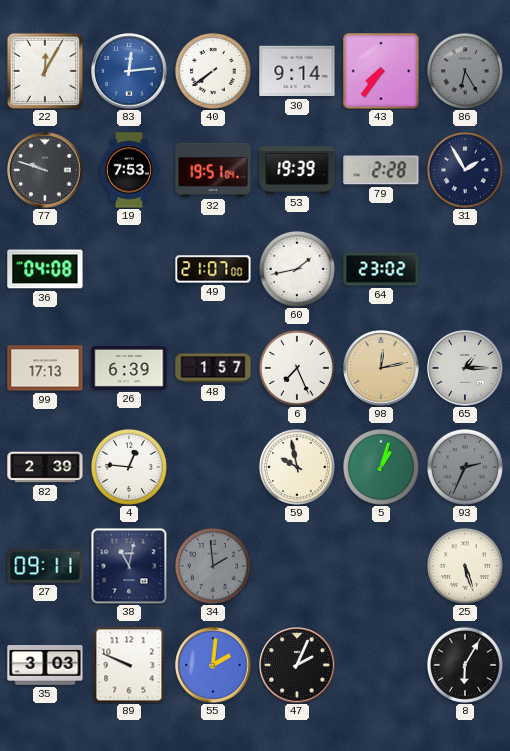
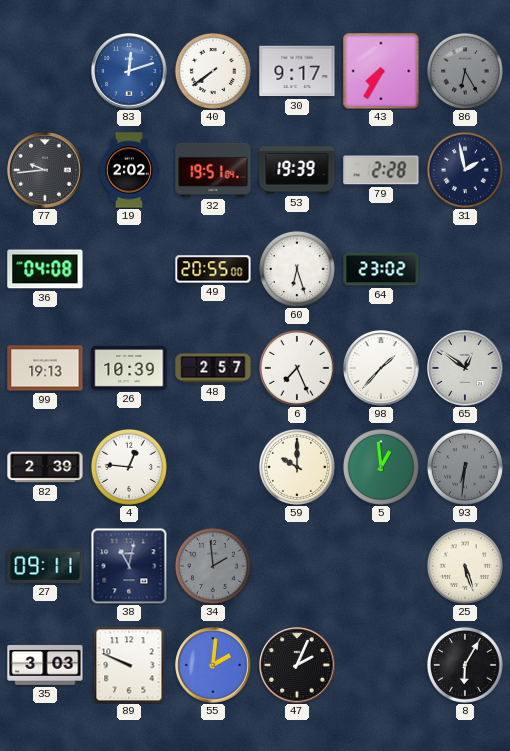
22: 12:05 -> none
83: 12:14 -> 12:12
30: 9:14 -> 9:17
43: 7:36 -> 7:35
77: 9:48 -> 9:44
19: 7:53 -> 2:02
31: 1:55 -> 1:58
49: 21:07 -> 20:55
60: 1:43 -> 6:27
99: 17:13 -> 19:13
26: 6:39 -> 10:39
48: 1:57 -> 2:57
98: 12:13 -> 1:37
98 dial: champagne -> white
65: 1:15 -> 12:51
59: 9:58 -> 10:00
5: 1:03 -> 12:59
93: 2:34 -> 6:31
